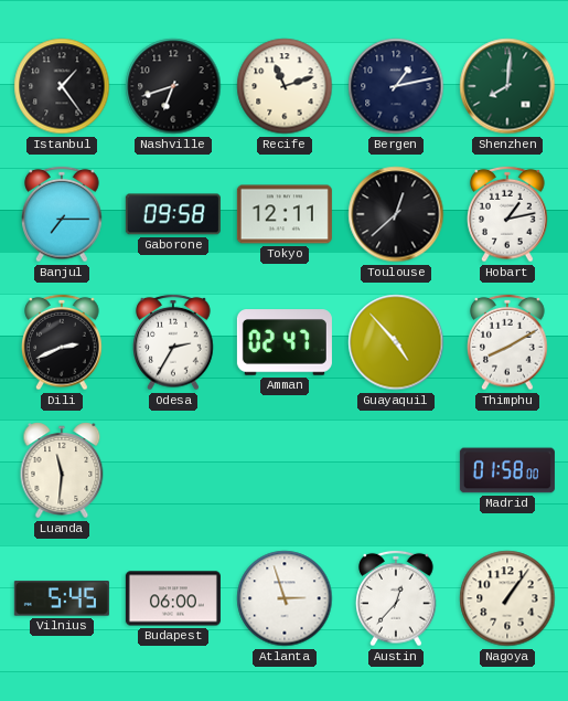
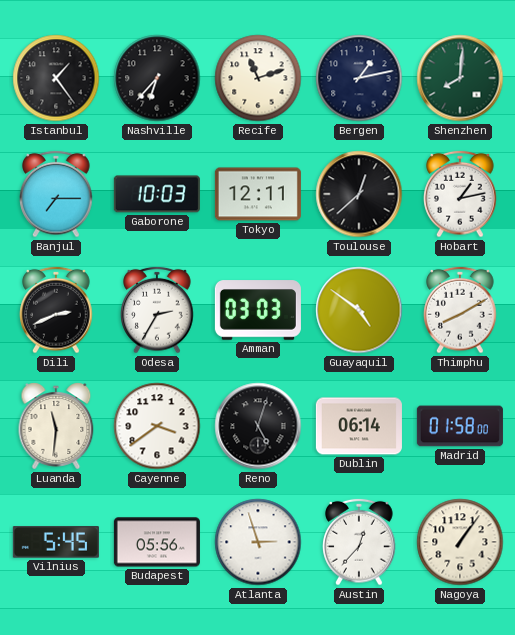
Nashville: 6:42 -> 6:37
Gaborone: 09:58 -> 10:03
Amman: 02:47 -> 03:03
Guayaquil: 4:53 -> 4:51
Cayenne: none -> 3:39
Reno: none -> 5:03
Dublin: none -> 06:14
Budapest: 06:00 -> 05:56
